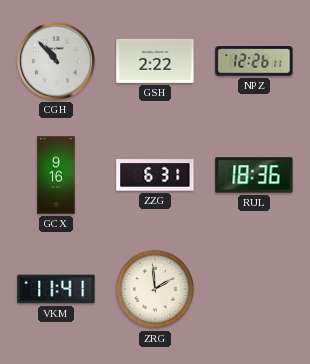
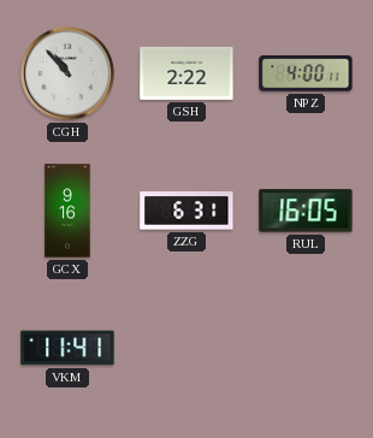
NPZ: 12:26 -> 4:00
RUL: 18:36 -> 16:05
ZRG: 1:59 -> none
